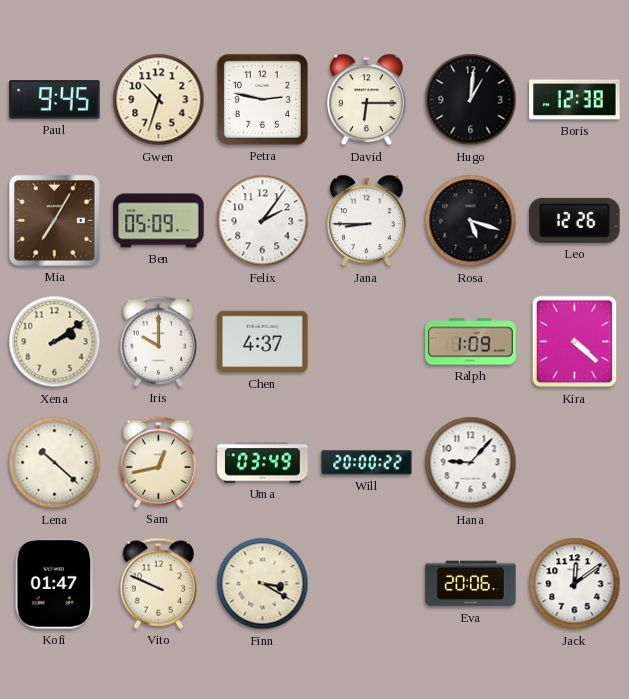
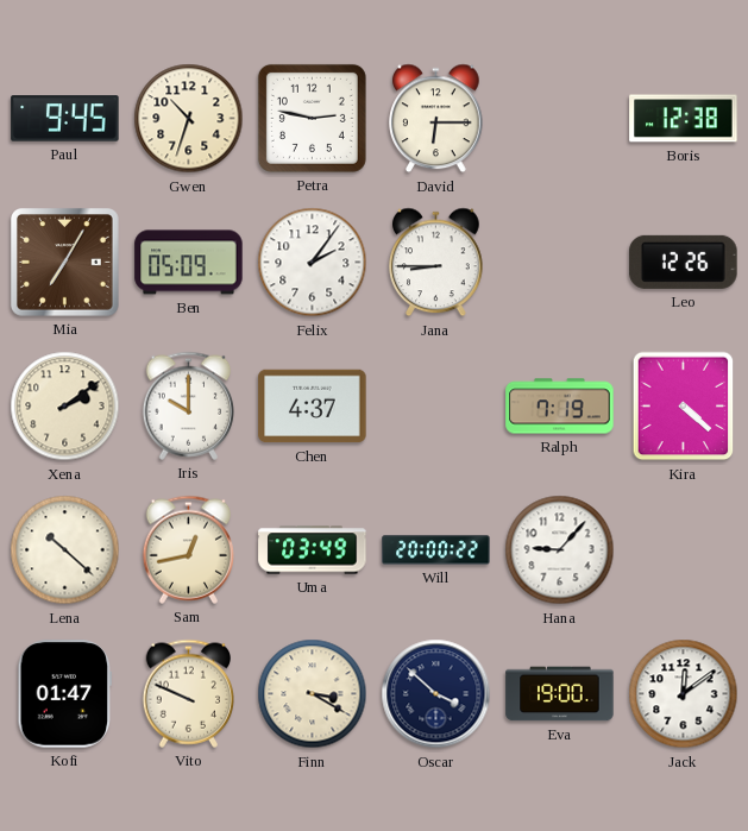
Hugo: 1:01 -> none
Rosa: 5:18 -> none
Ralph: 1:09 -> 7:19
Oscar: none -> 3:52
Eva: 20:06 -> 19:00
